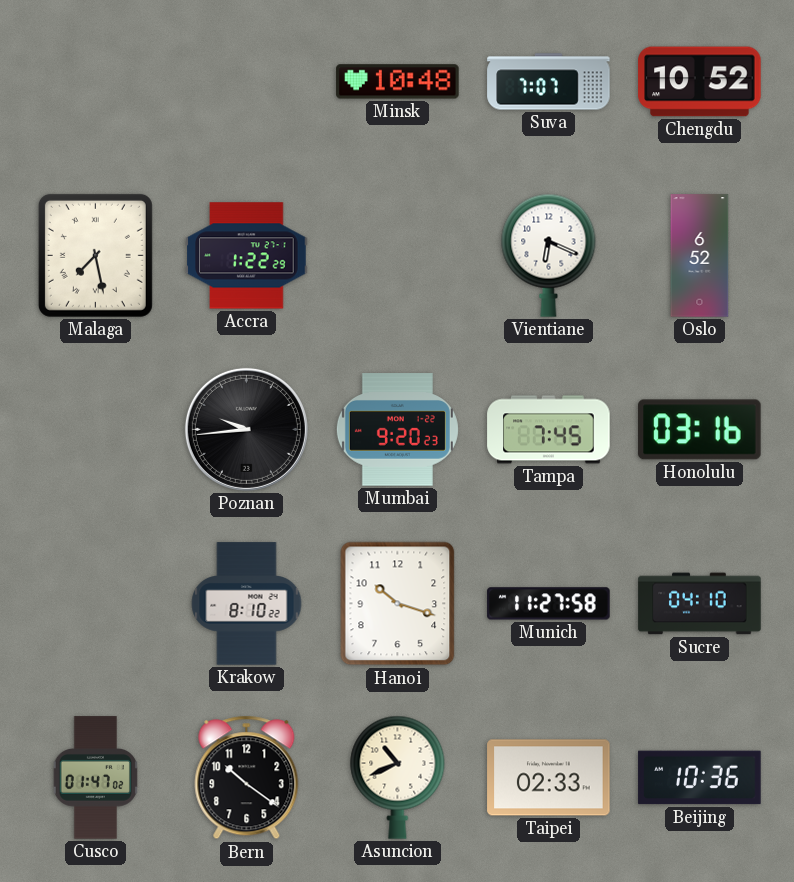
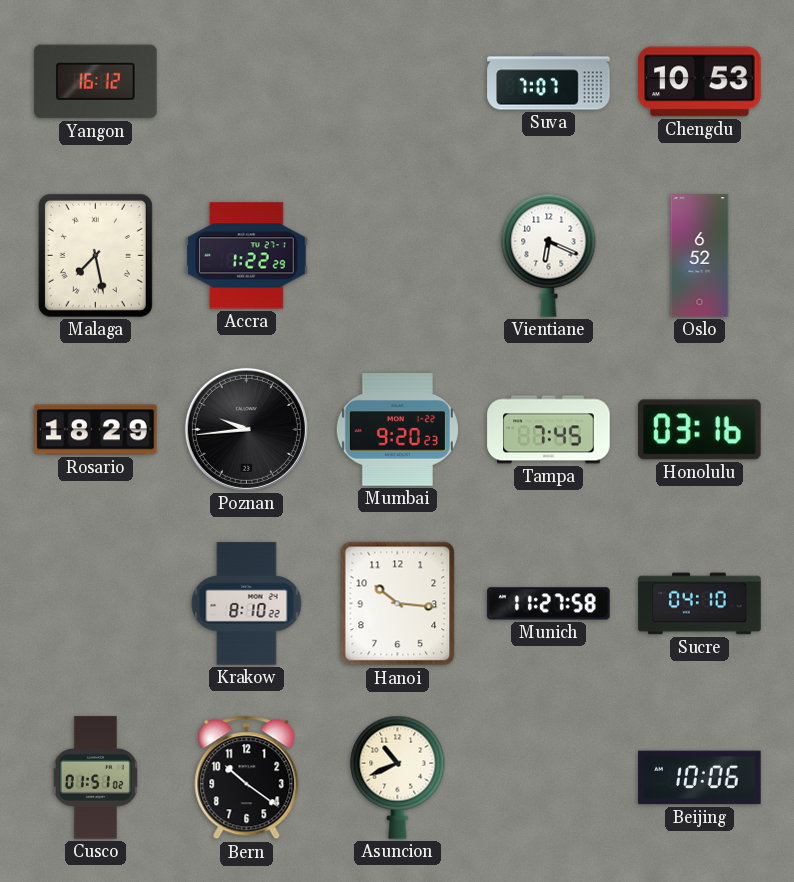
Yangon: none -> 16:12
Minsk: 10:48 -> none
Chengdu: 10:52 -> 10:53
Rosario: none -> 18:29
Hanoi: 10:18 -> 10:16
Cusco: 01:47 -> 01:51
Taipei: 02:33 -> none
Beijing: 10:36 -> 10:06
